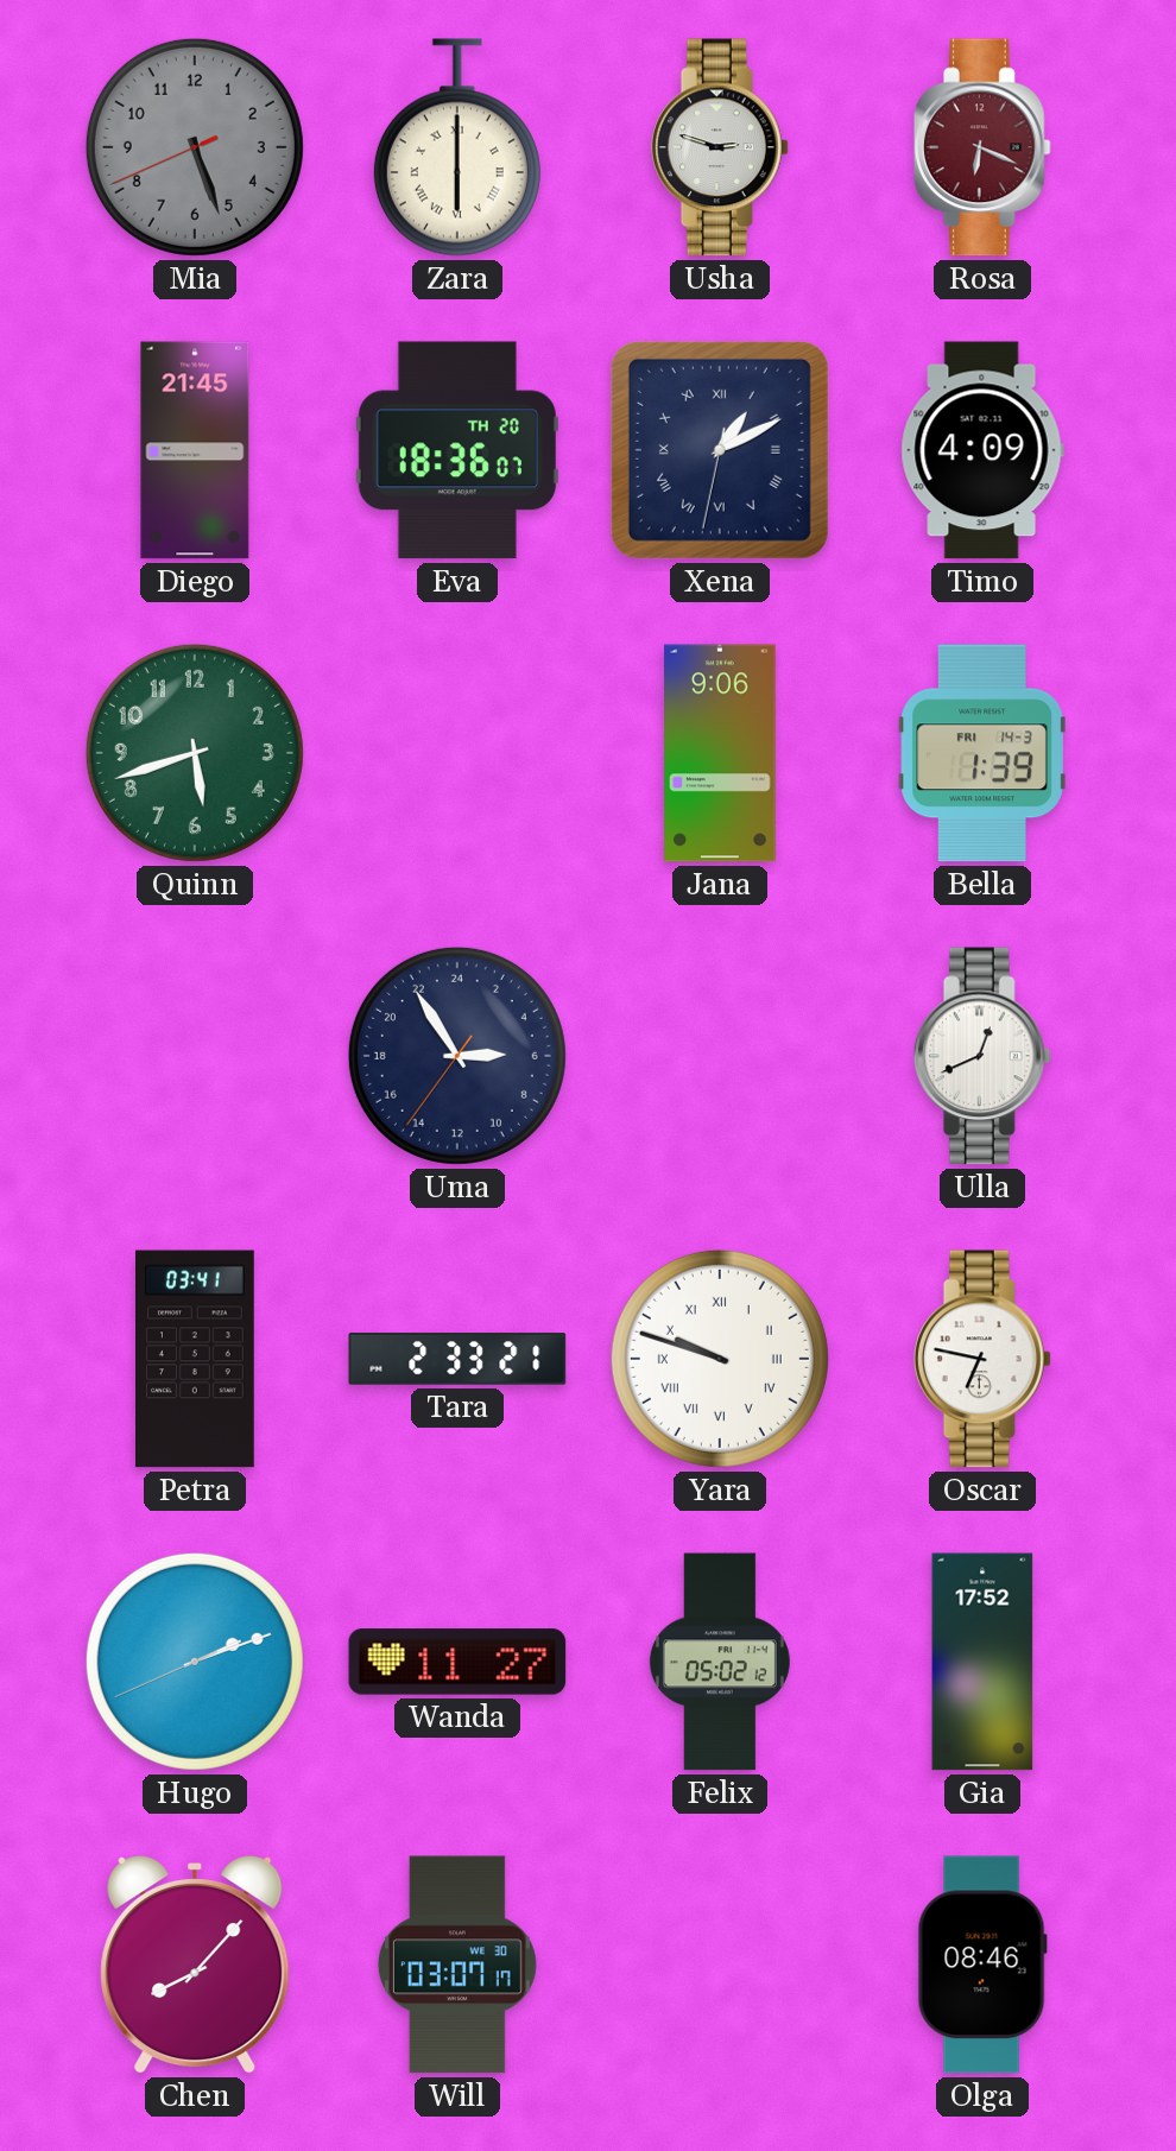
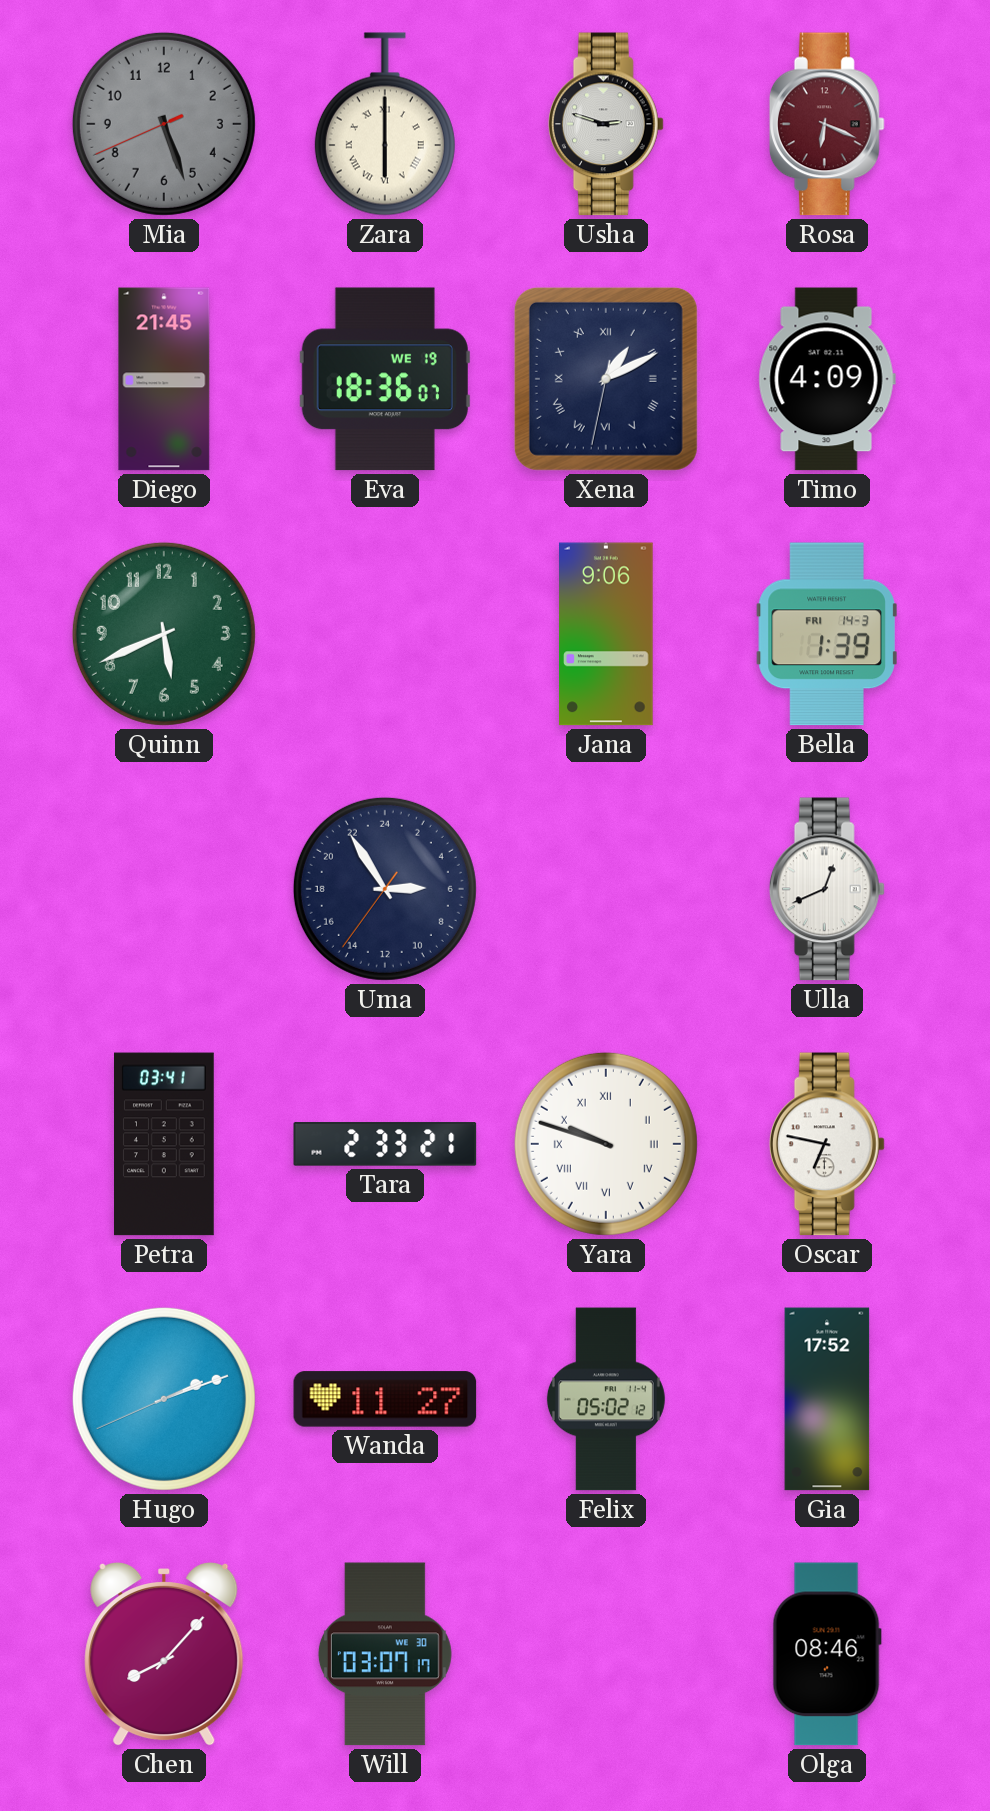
Eva date: TH 20 -> WE 19
Quinn: 5:42 -> 5:41
